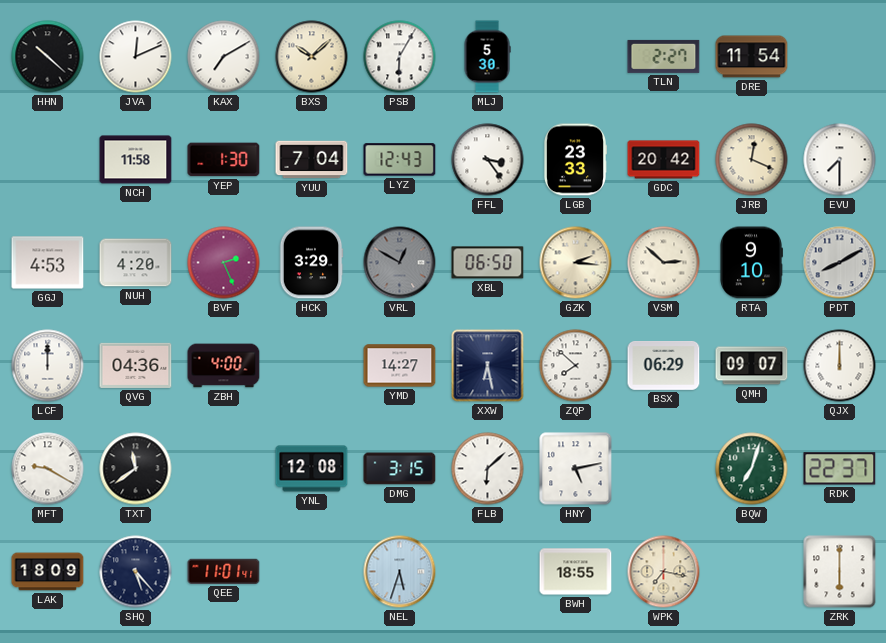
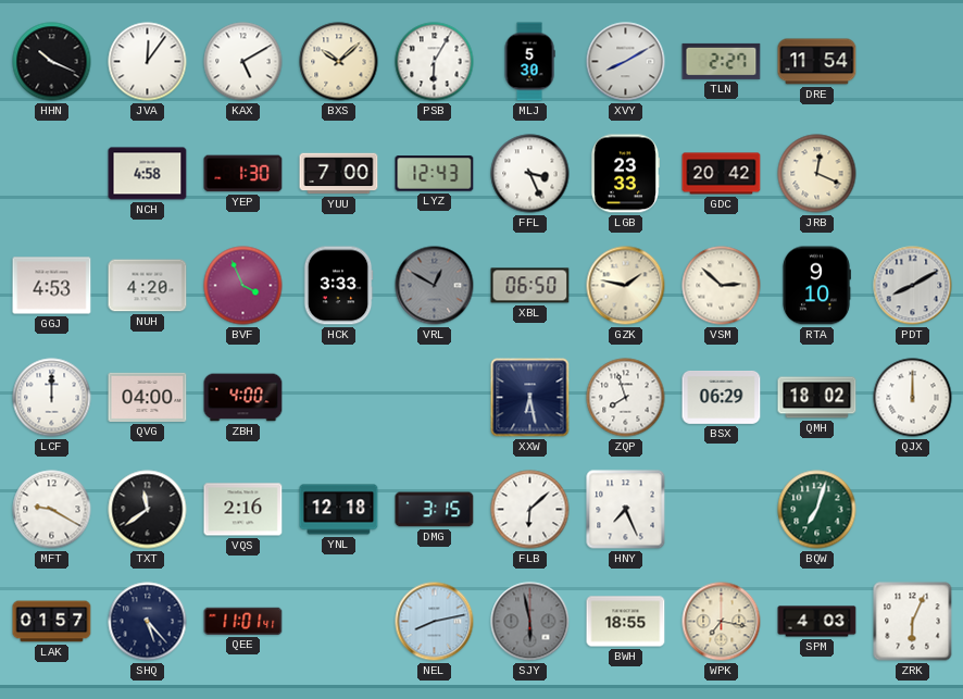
HHN: 10:22 -> 10:19
JVA: 12:11 -> 12:06
KAX: 7:10 -> 5:10
XVY: none -> 8:10
NCH: 11:58 -> 4:58
YUU: 7:04 -> 7:00
FFL: 3:24 -> 3:26
EVU: 7:30 -> none
BVF: 2:26 -> 3:56
HCK: 3:29 -> 3:33
GZK: 2:16 -> 1:47
QVG: 04:36 -> 04:00
YMD: 14:27 -> none
ZQP: 7:52 -> 7:57
QMH: 09:07 -> 18:02
VQS: none -> 2:16
YNL: 12:08 -> 12:18
HNY: 5:13 -> 7:26
RDK: 22:37 -> none
LAK: 18:09 -> 01:57
NEL: 5:33 -> 8:13
SJY: none -> 5:58
SPM: none -> 4:03
ZRK: 6:00 -> 6:04
